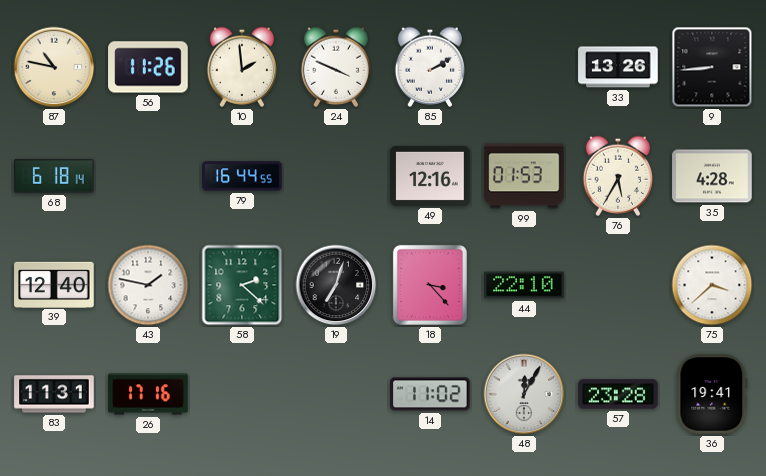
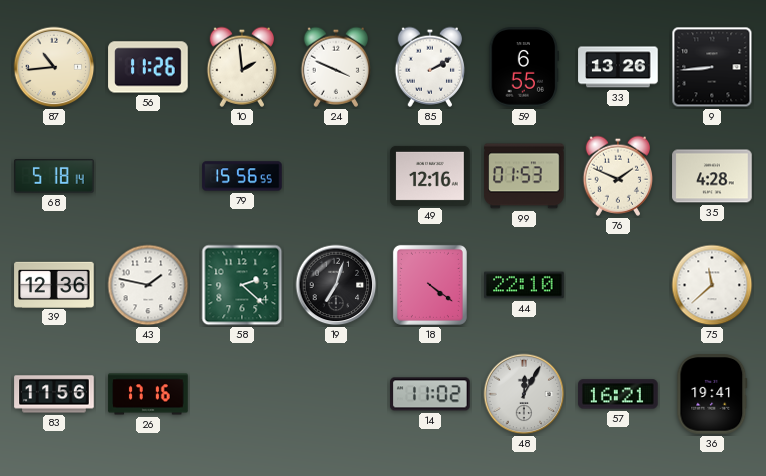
87: 10:47 -> 10:44
59: none -> 6:55
68: 6:18 -> 5:18
79: 16:44 -> 15:56
76: 5:35 -> 1:49
39: 12:40 -> 12:36
18: 3:23 -> 4:21
75: 3:38 -> 11:38
83: 11:31 -> 11:56
57: 23:28 -> 16:21
